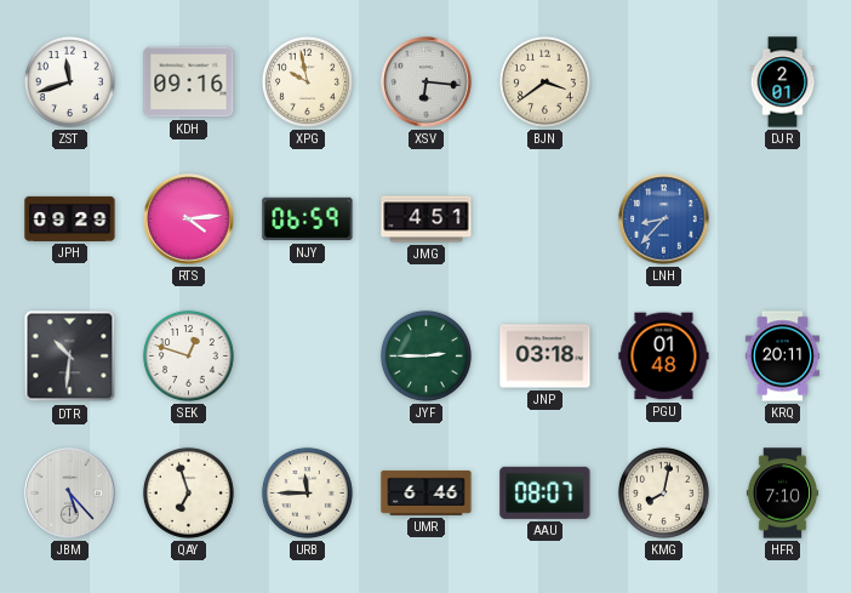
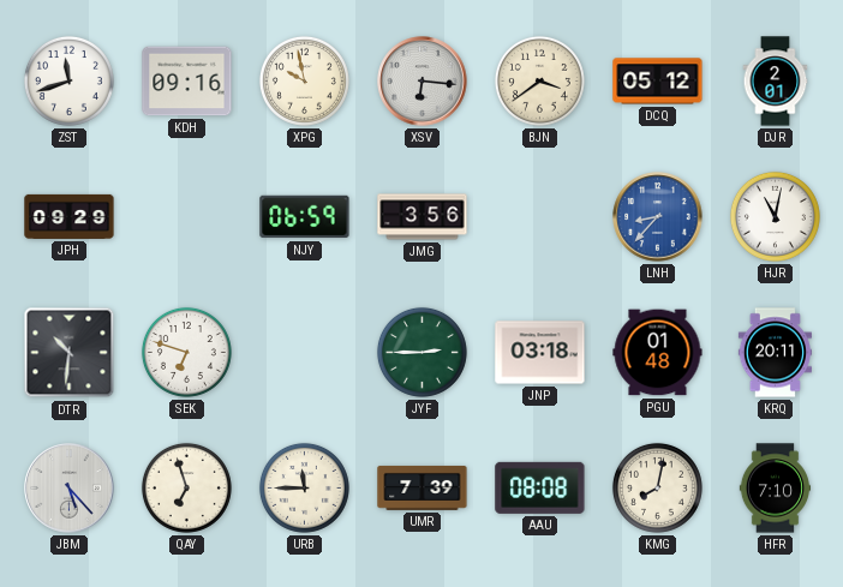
DCQ: none -> 05:12
RTS: 4:14 -> none
JMG: 4:51 -> 3:56
HJR: none -> 11:02
SEK: 12:48 -> 6:48
UMR: 6:46 -> 7:39
AAU: 08:07 -> 08:08
